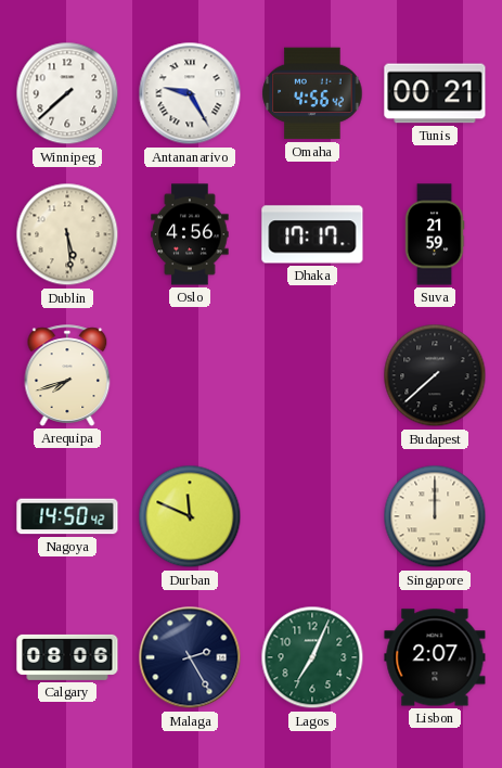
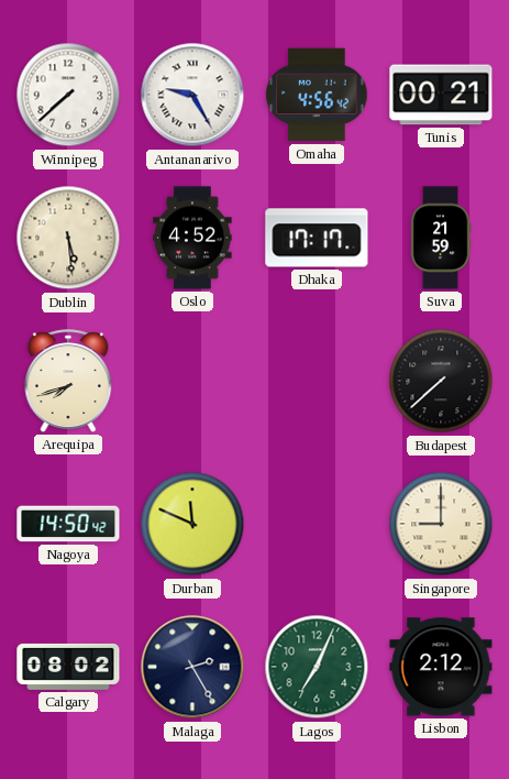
Oslo: 4:56 -> 4:52
Singapore: 12:00 -> 9:00
Calgary: 08:06 -> 08:02
Lisbon: 2:07 -> 2:12
